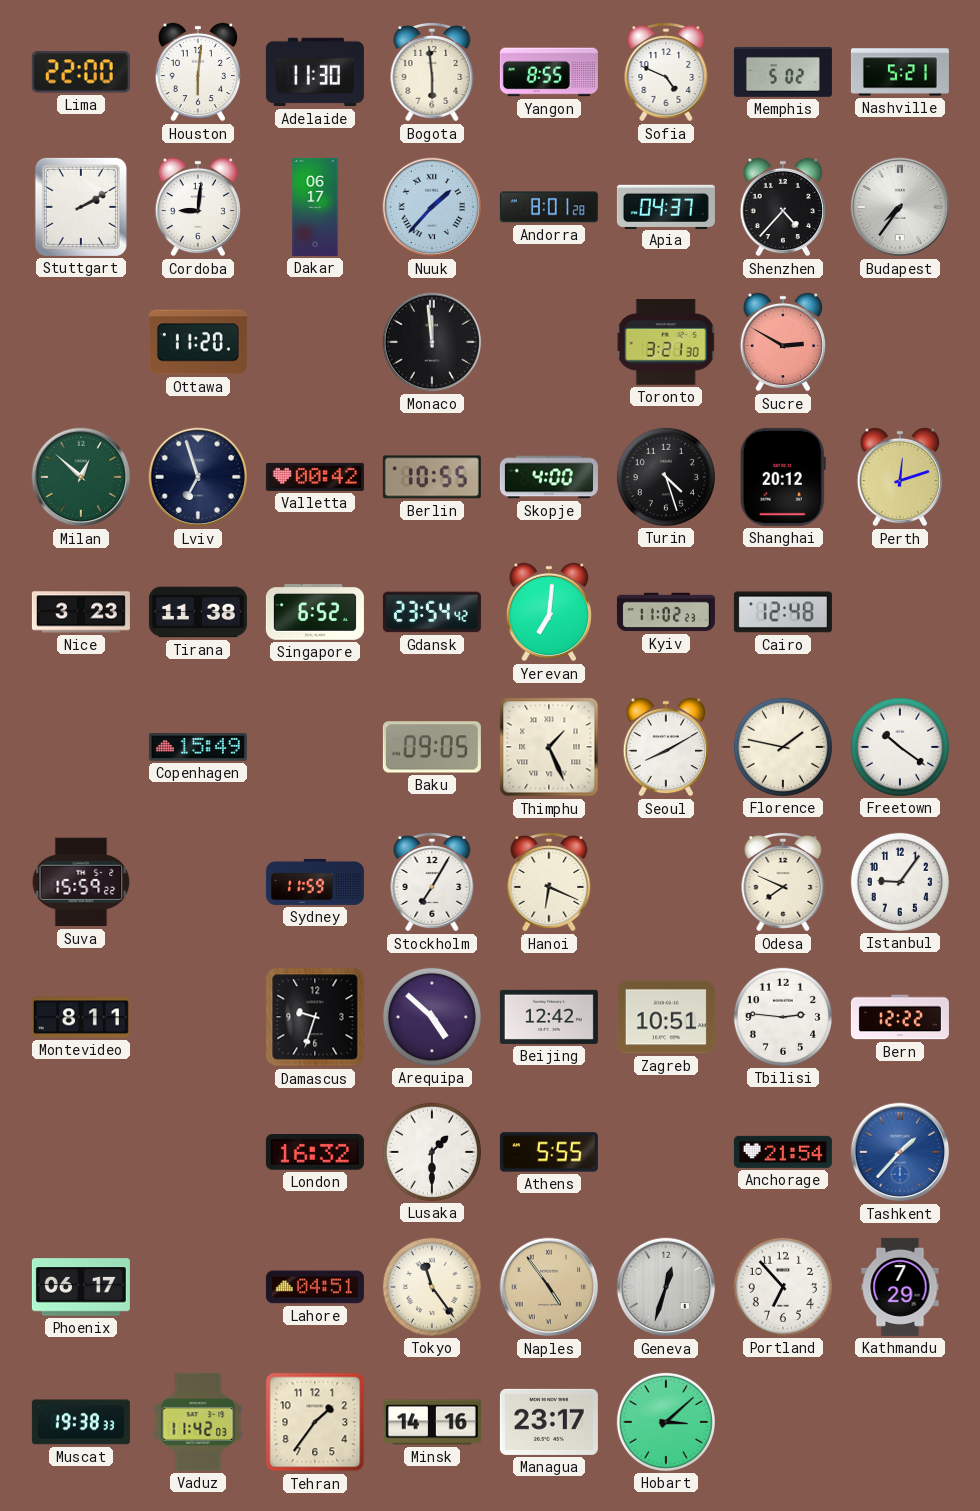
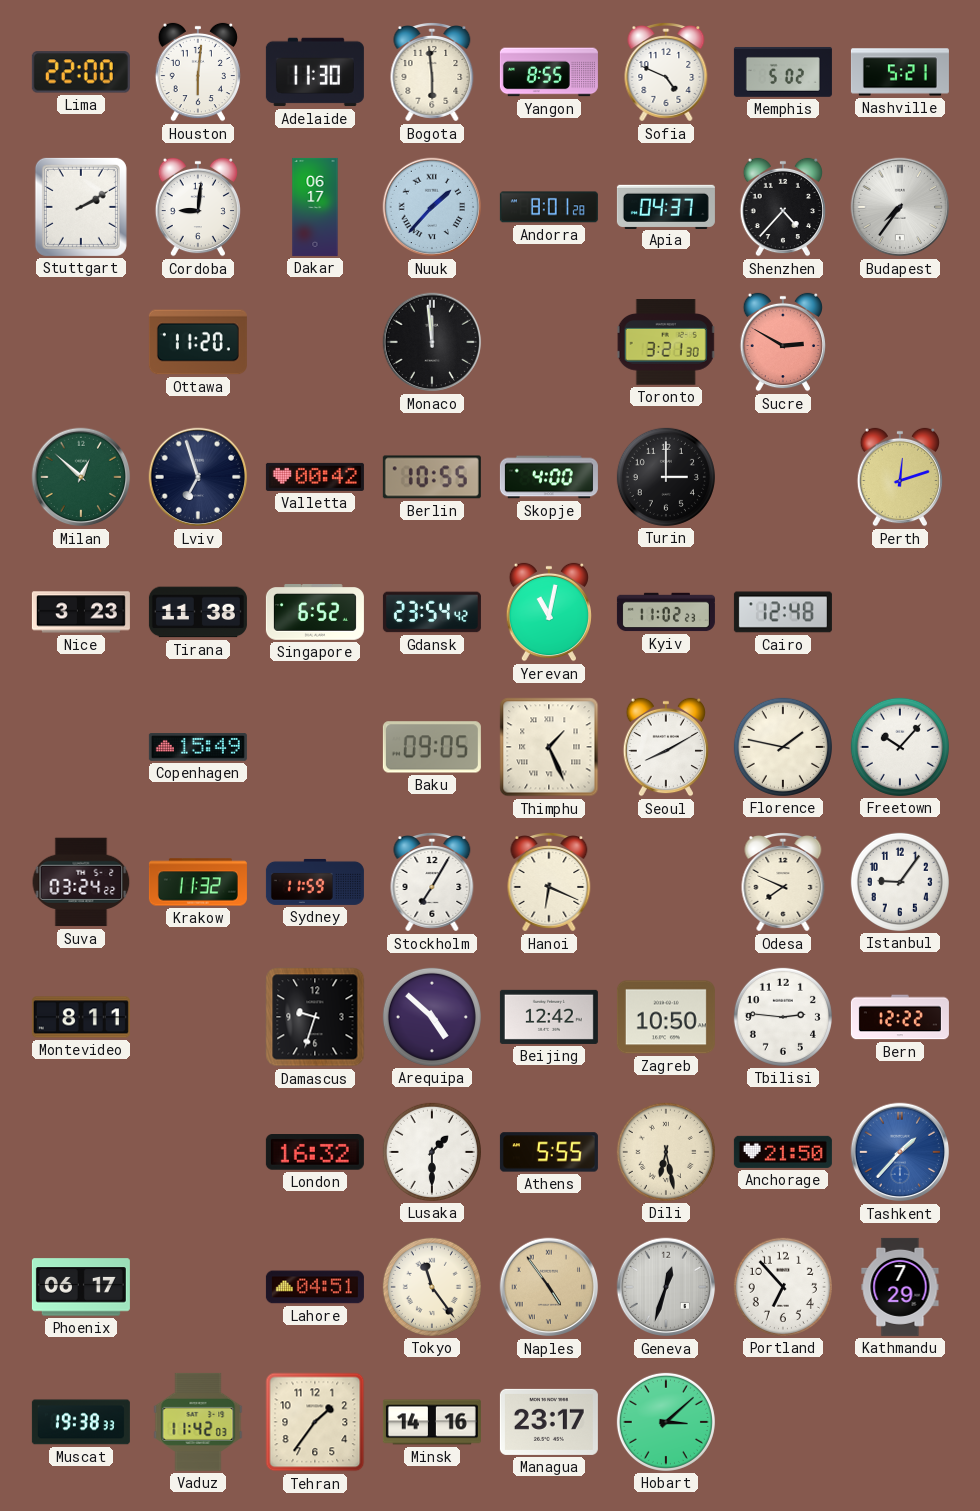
Turin: 4:27 -> 3:00
Shanghai: 20:12 -> none
Yerevan: 7:01 -> 11:02
Freetown: 10:21 -> 10:07
Suva: 15:59 -> 03:24
Krakow: none -> 11:32
Zagreb: 10:51 -> 10:50
Dili: none -> 6:28
Anchorage: 21:54 -> 21:50
